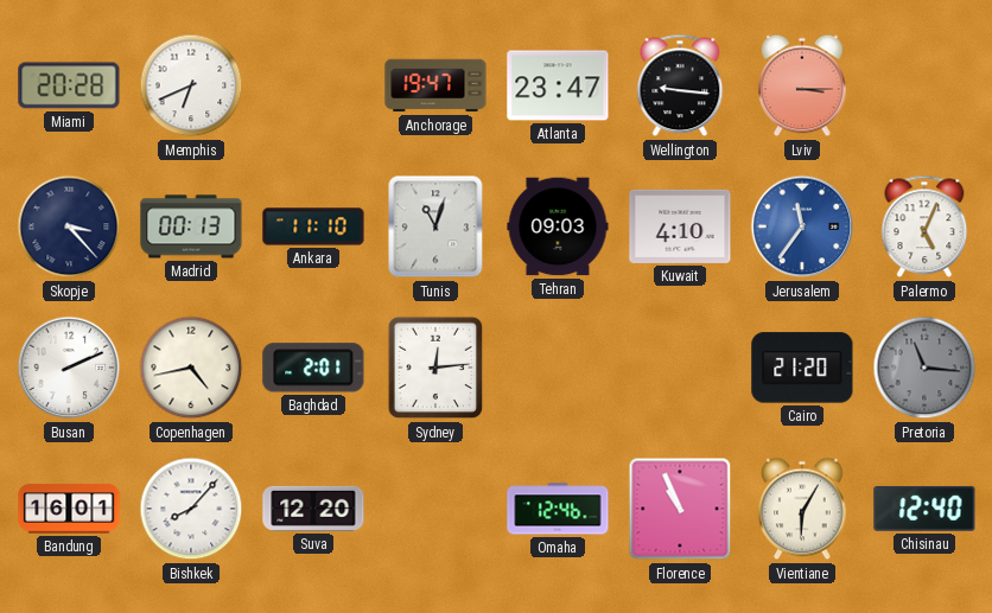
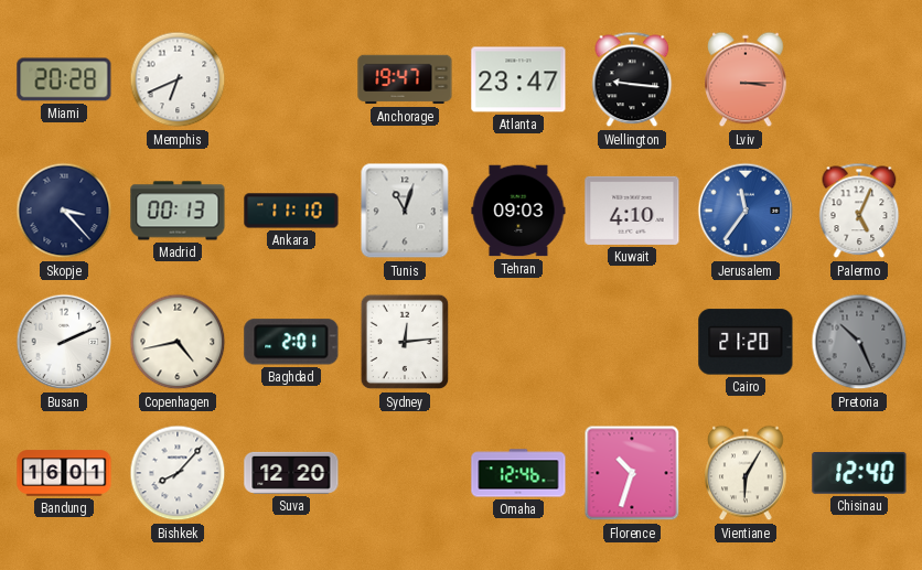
Pretoria: 11:16 -> 10:26
Florence: 10:56 -> 10:33
